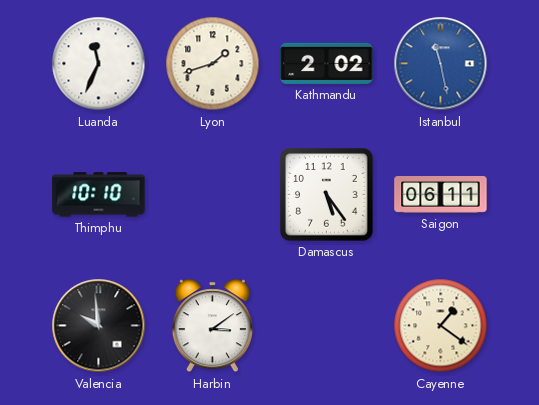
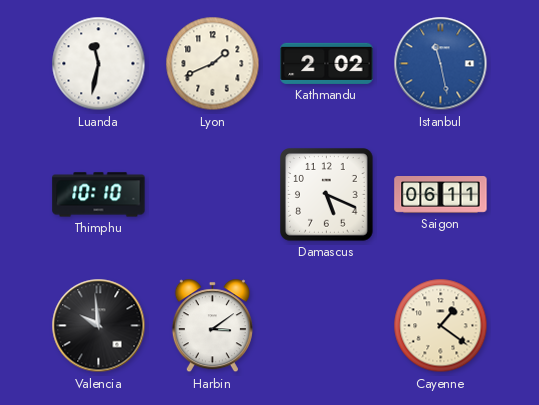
Luanda: 11:34 -> 11:32
Lyon: 1:42 -> 1:41
Damascus: 5:24 -> 5:19
